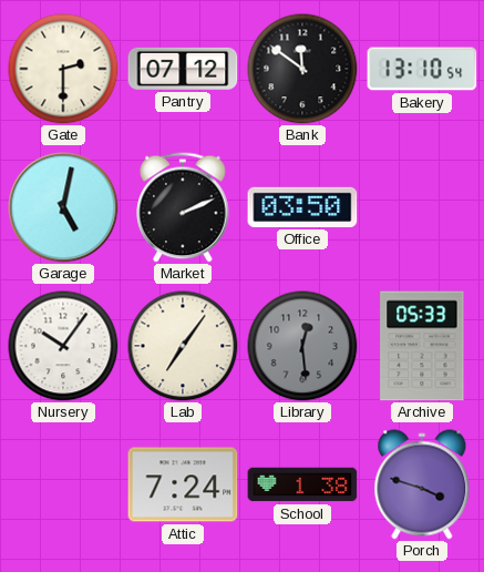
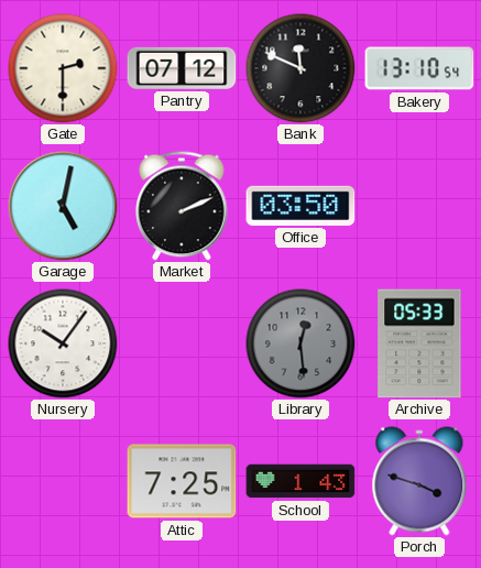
Bank: 11:51 -> 11:49
Lab: 7:06 -> none
Attic: 7:24 -> 7:25
School: 1:38 -> 1:43
